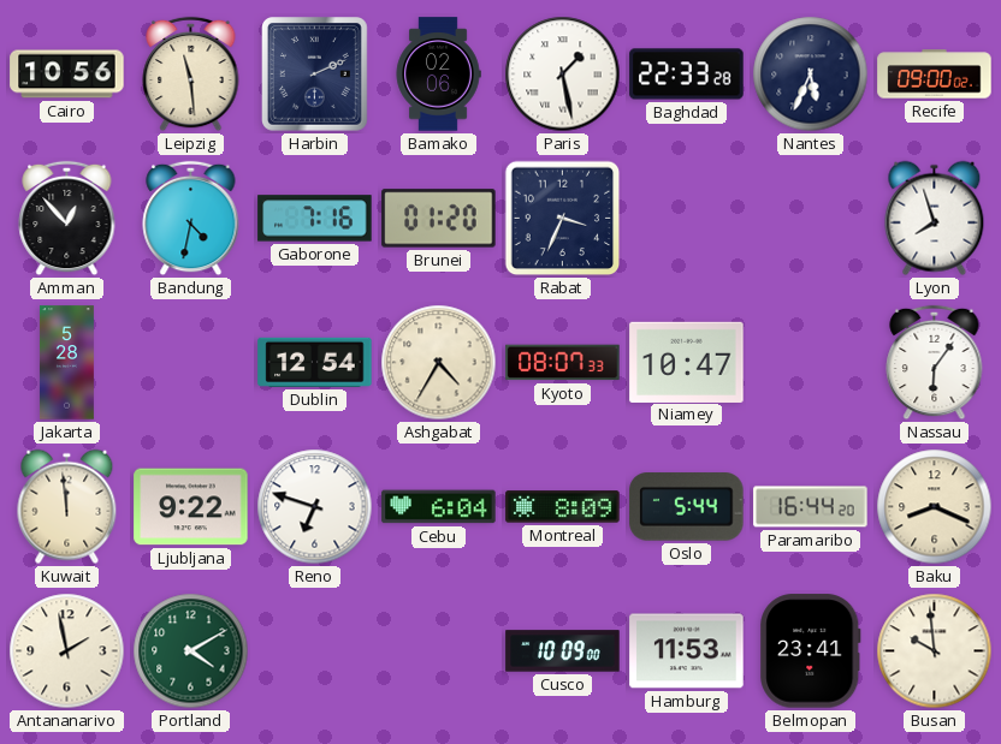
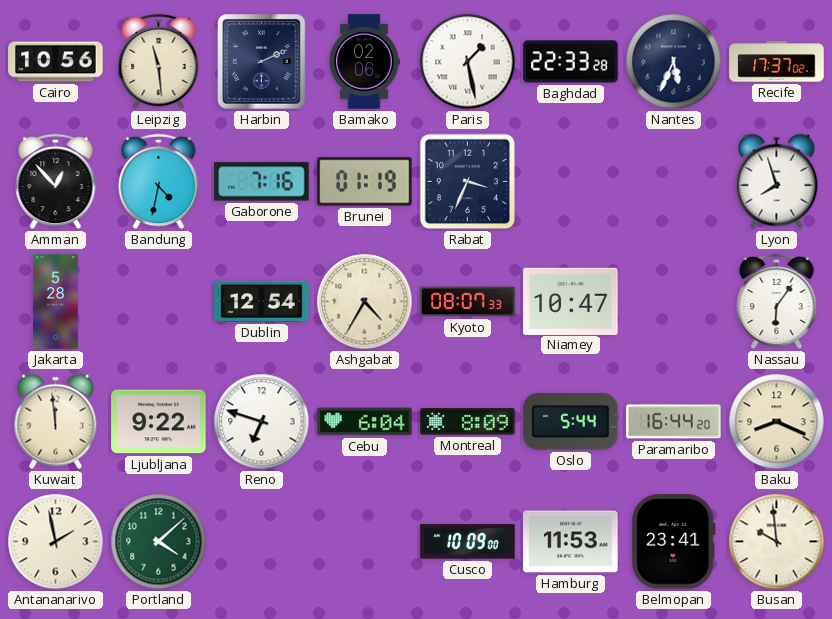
Recife: 09:00 -> 17:37
Brunei: 01:20 -> 01:19
Portland: 4:10 -> 4:08
